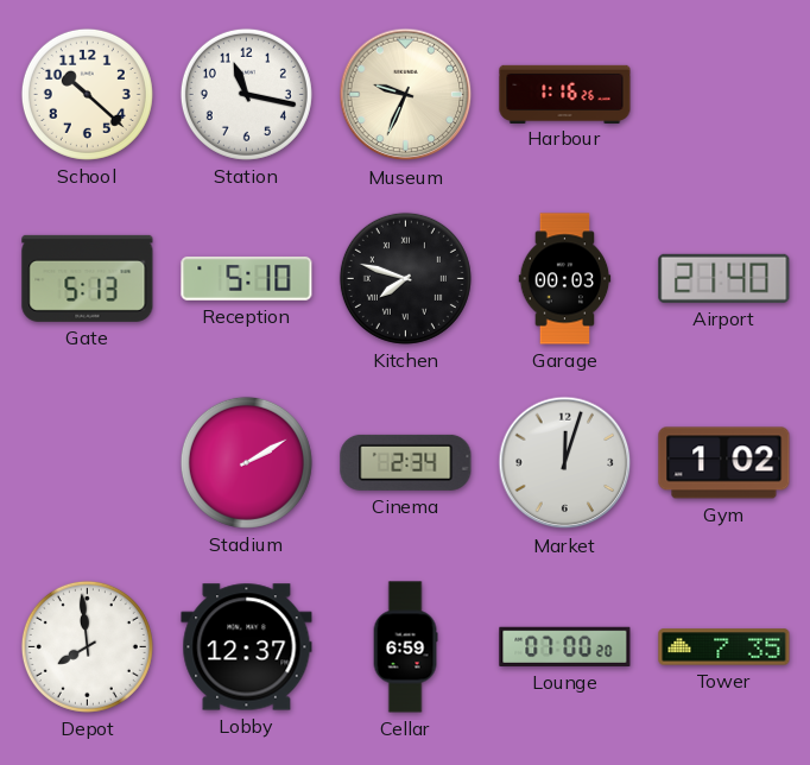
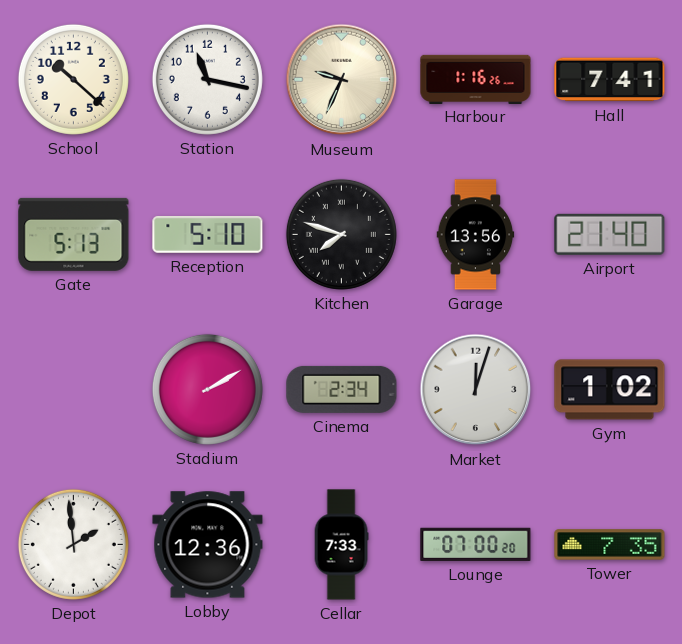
Hall: none -> 7:41
Garage: 00:03 -> 13:56
Depot: 7:59 -> 1:59
Lobby: 12:37 -> 12:36
Cellar: 6:59 -> 7:33
